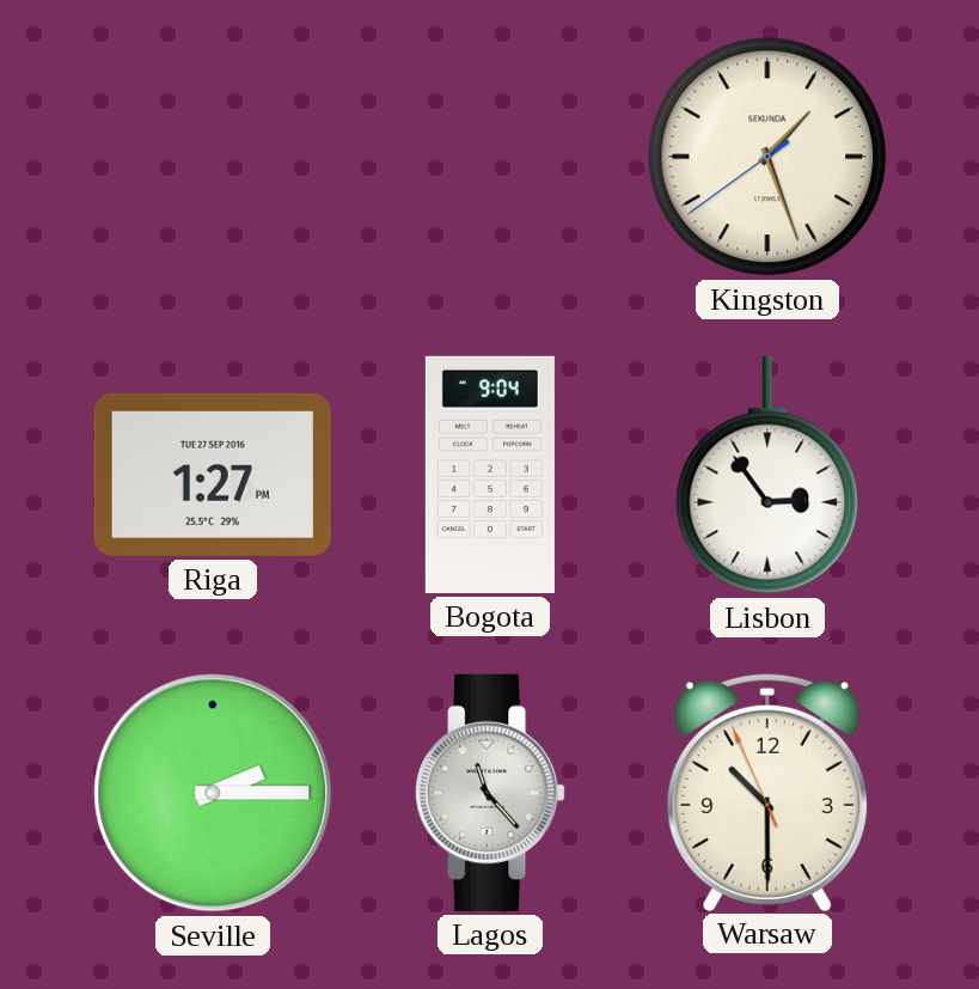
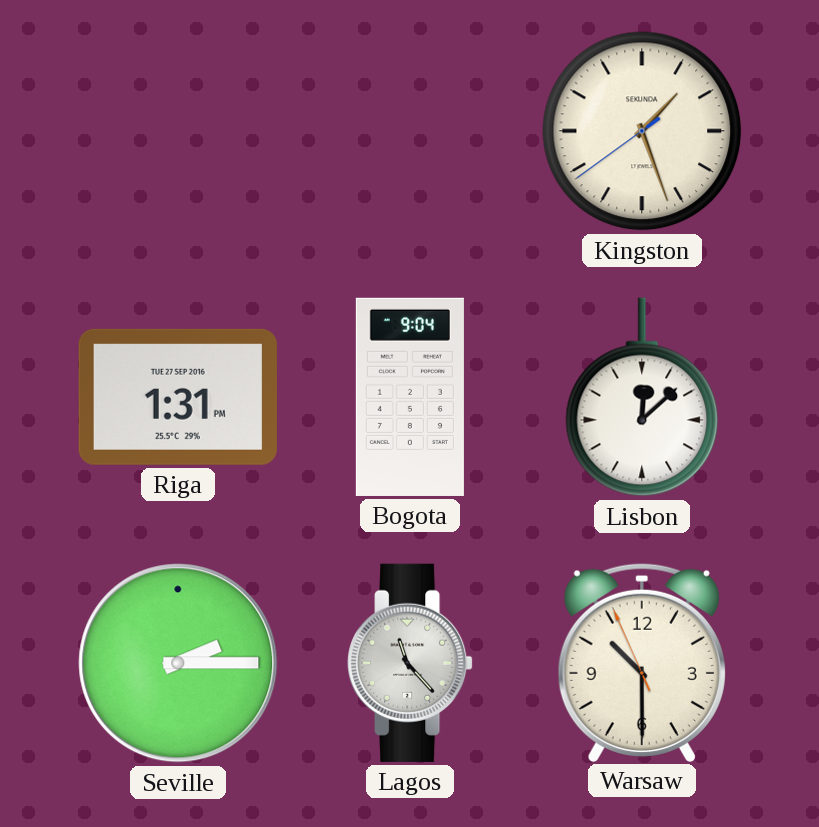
Riga: 1:27 -> 1:31
Lisbon: 2:54 -> 12:08
